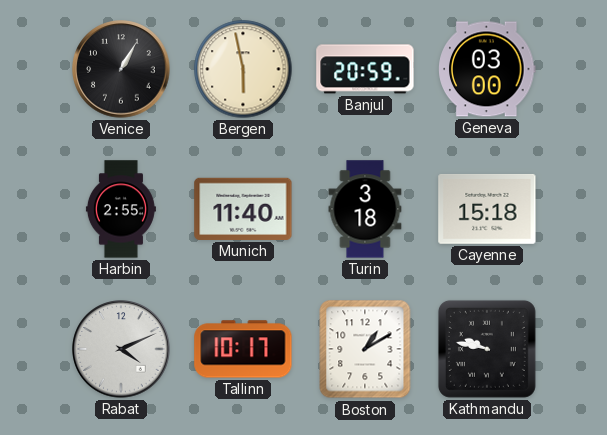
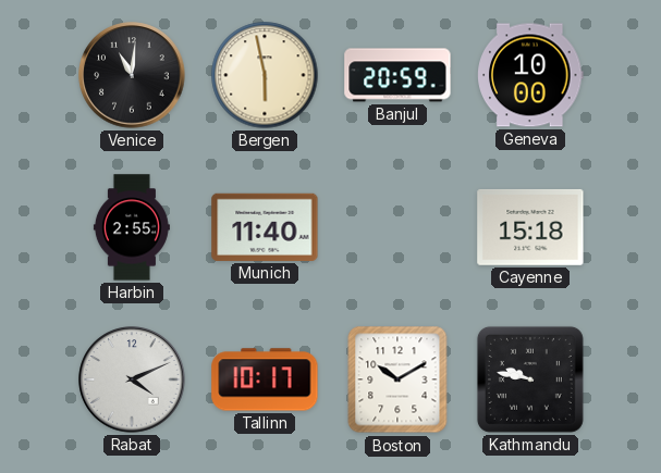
Venice: 1:05 -> 11:01
Geneva: 03:00 -> 10:00
Turin: 3:18 -> none
Boston: 1:10 -> 10:10
